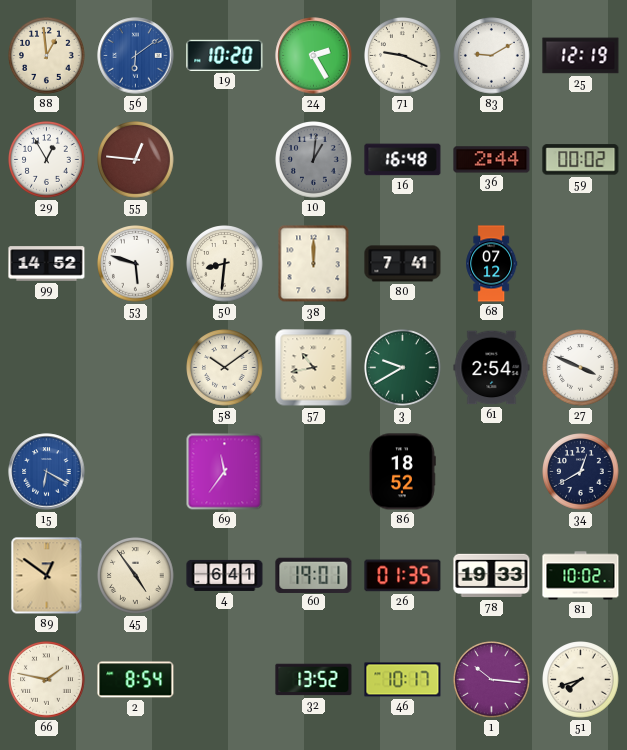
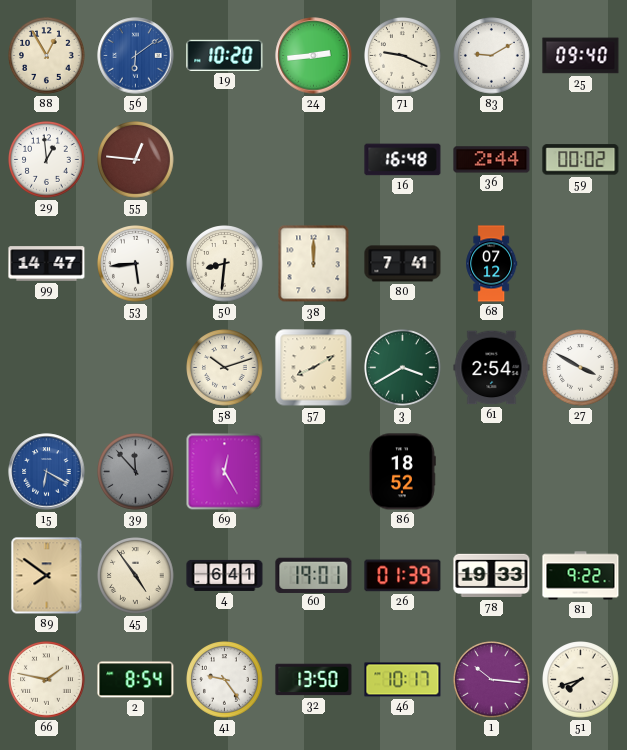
88: 12:59 -> 12:55
24: 2:25 -> 2:44
25: 12:19 -> 09:40
29: 12:55 -> 12:59
10: 1:01 -> none
99: 14:52 -> 14:47
53: 5:48 -> 5:44
58: 10:09 -> 10:12
57: 10:43 -> 8:10
3: 9:40 -> 3:40
27: 3:49 -> 3:50
39: none -> 11:53
69: 11:36 -> 12:25
34: 12:40 -> none
89: 12:51 -> 7:51
26: 01:35 -> 01:39
81: 10:02 -> 9:22
41: none -> 9:24
32: 13:52 -> 13:50
